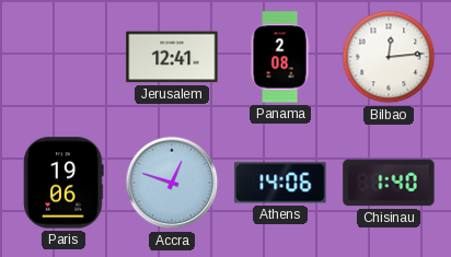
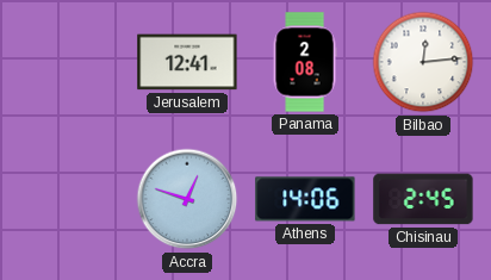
Paris: 19:06 -> none
Chisinau: 1:40 -> 2:45
